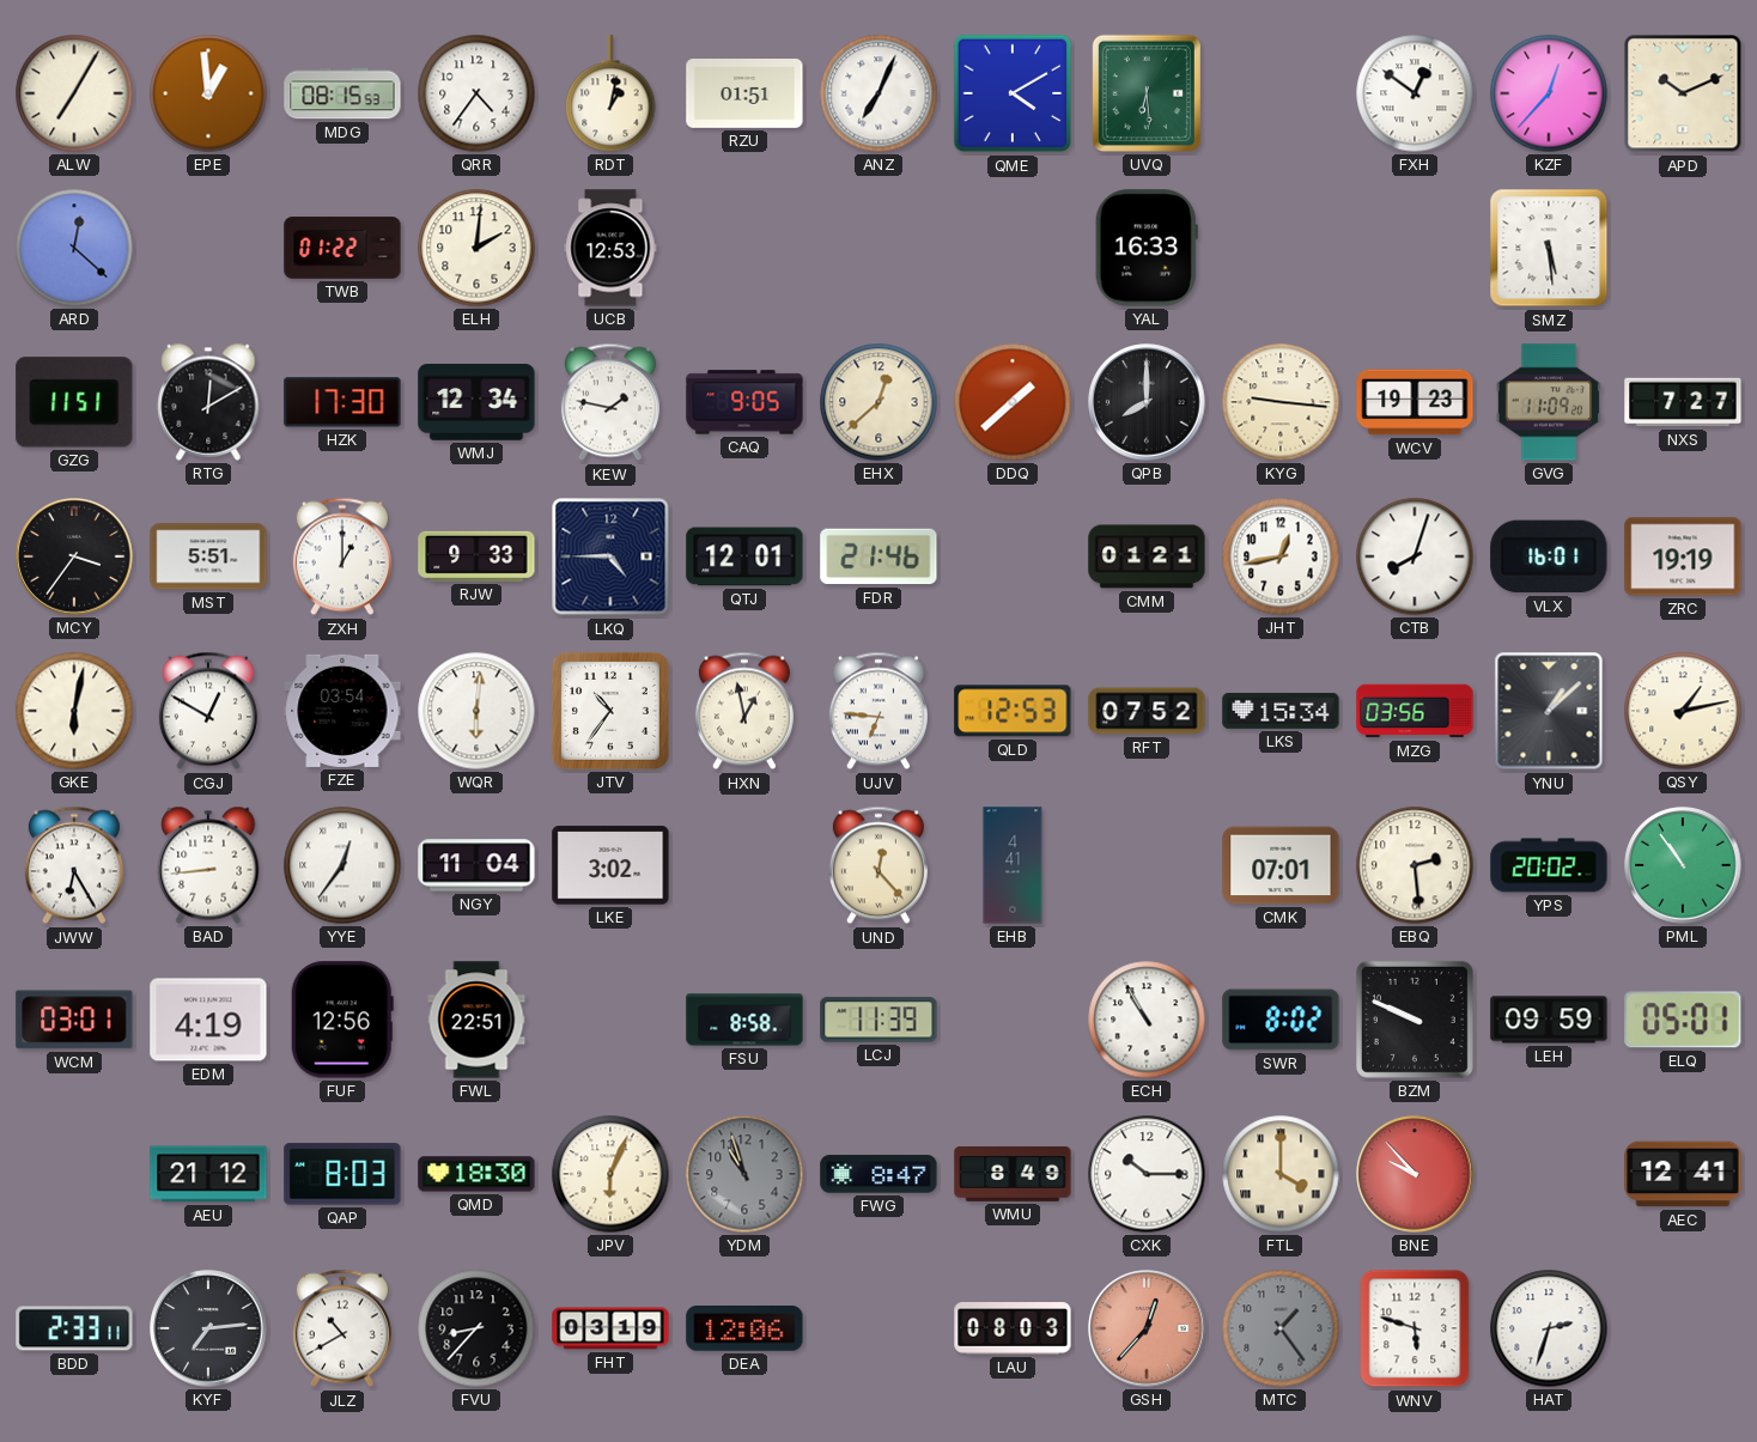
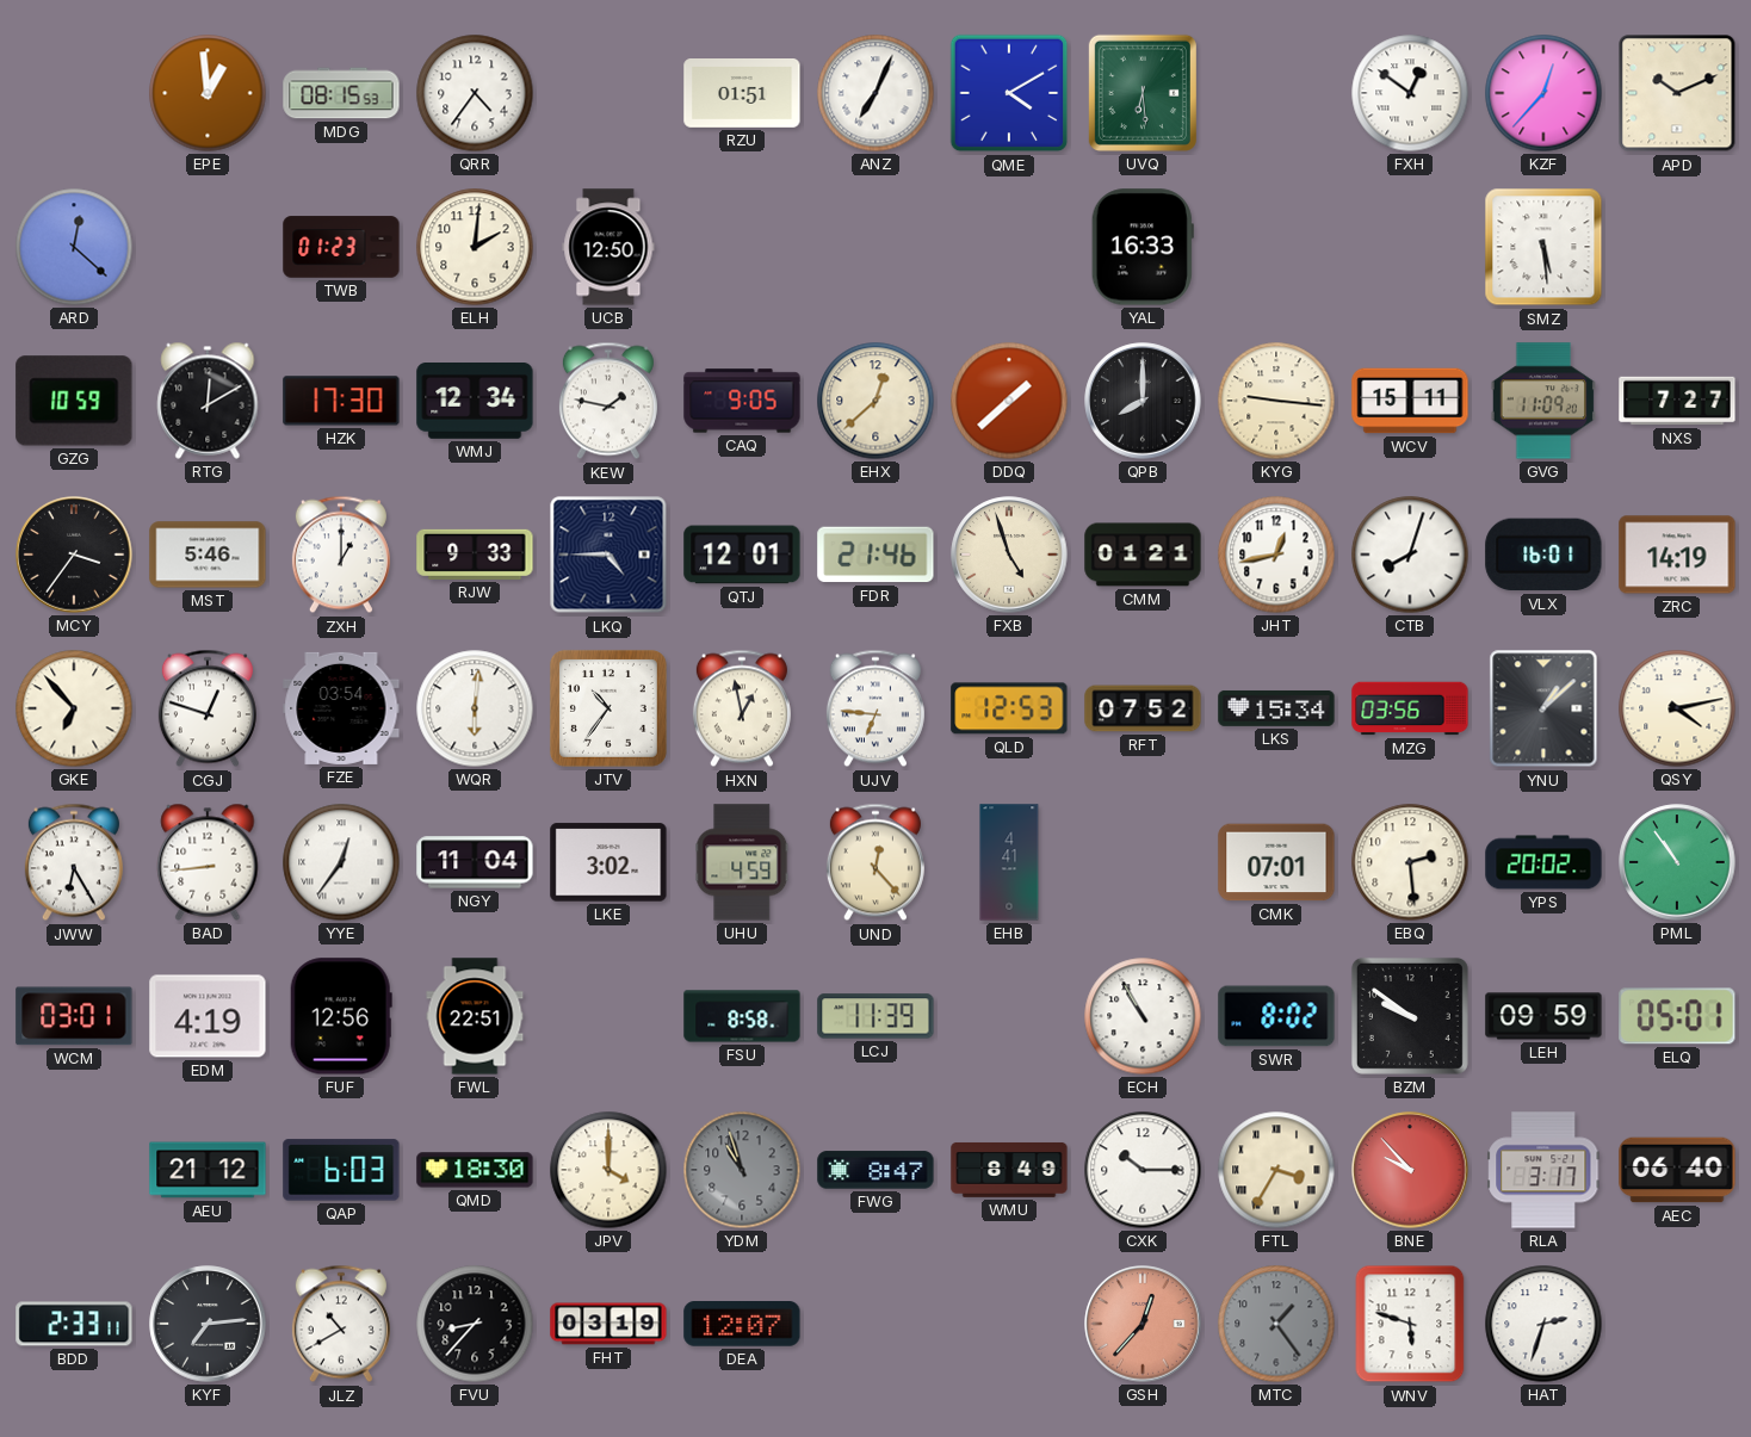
ALW: 7:05 -> none
RDT: 1:02 -> none
TWB: 01:22 -> 01:23
UCB: 12:53 -> 12:50
GZG: 11:51 -> 10:59
WCV: 19:23 -> 15:11
MST: 5:51 -> 5:46
FXB: none -> 4:57
ZRC: 19:19 -> 14:19
GKE: 6:02 -> 6:53
CGJ: 12:50 -> 12:48
QSY: 1:13 -> 4:13
UHU: none -> 4:59
BZM: 9:49 -> 9:51
QAP: 8:03 -> 6:03
JPV: 6:04 -> 4:00
FTL: 4:00 -> 3:35
RLA: none -> 3:17
AEC: 12:41 -> 06:40
DEA: 12:06 -> 12:07
LAU: 08:03 -> none
